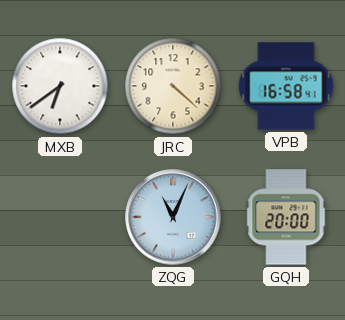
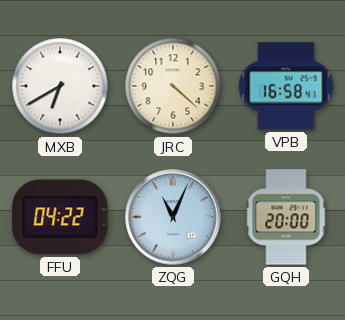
MXB: 6:39 -> 6:40
FFU: none -> 04:22
